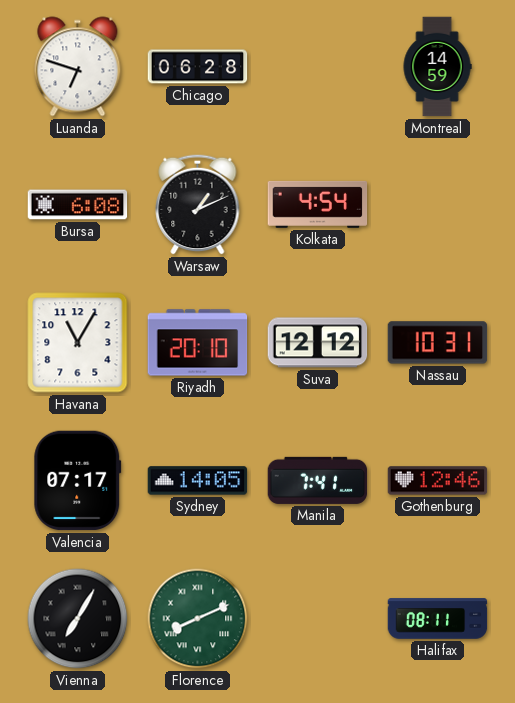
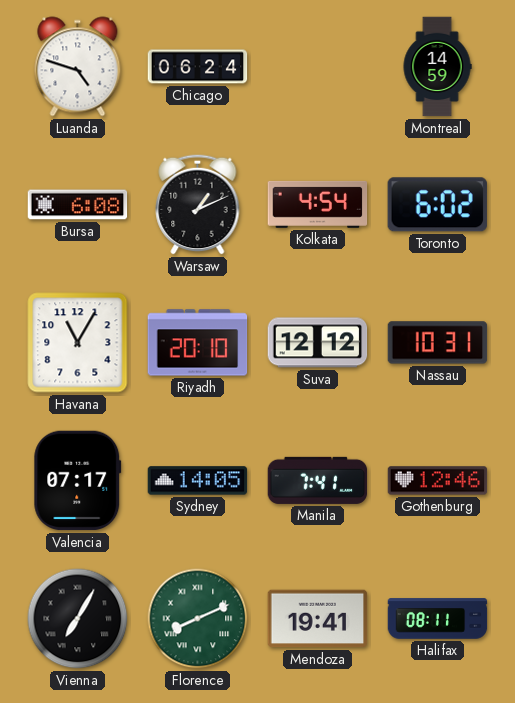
Luanda: 6:48 -> 4:48
Chicago: 06:28 -> 06:24
Toronto: none -> 6:02
Mendoza: none -> 19:41
